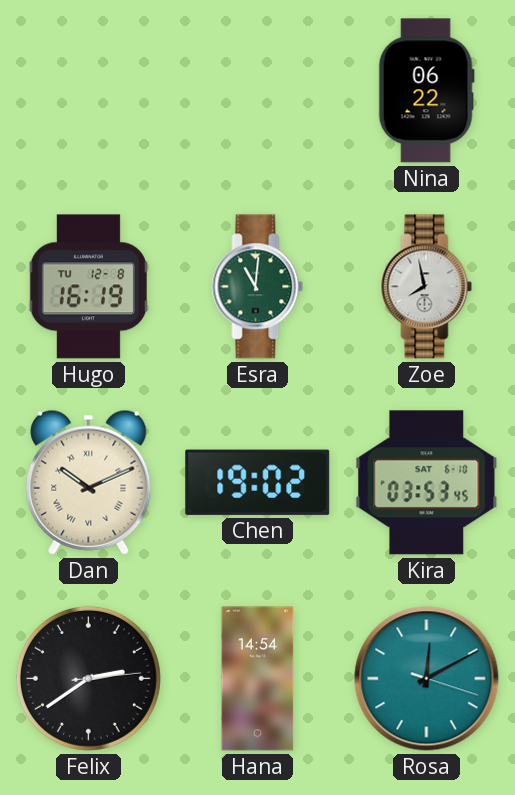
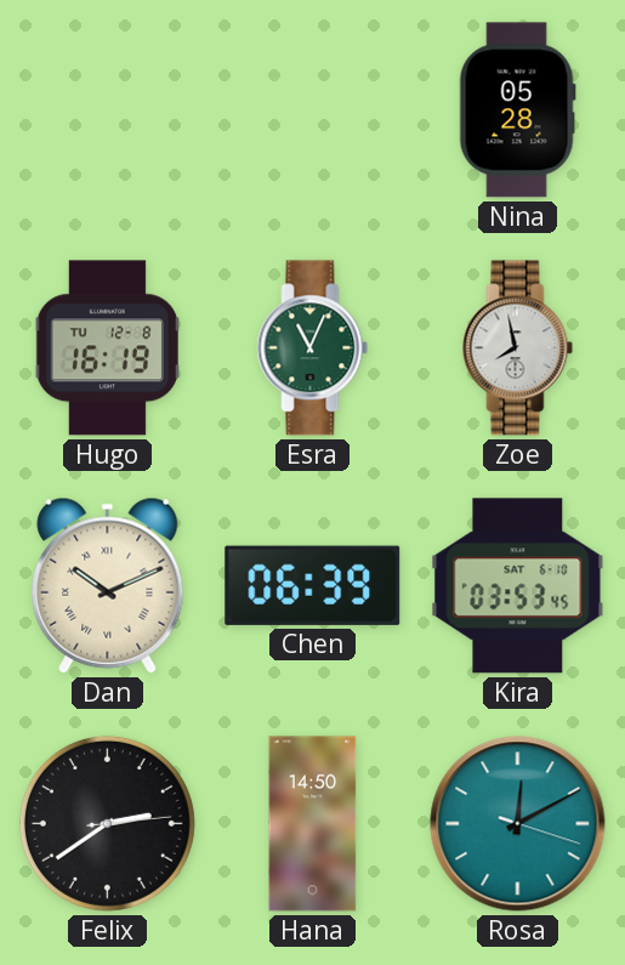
Nina: 06:22 -> 05:28
Esra: 11:01 -> 11:04
Chen: 19:02 -> 06:39
Hana: 14:54 -> 14:50
